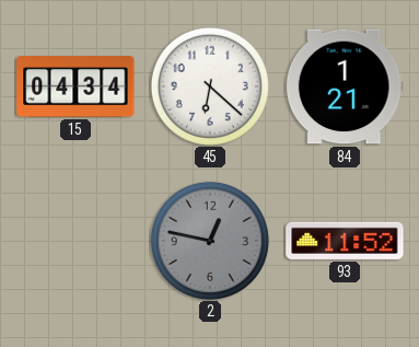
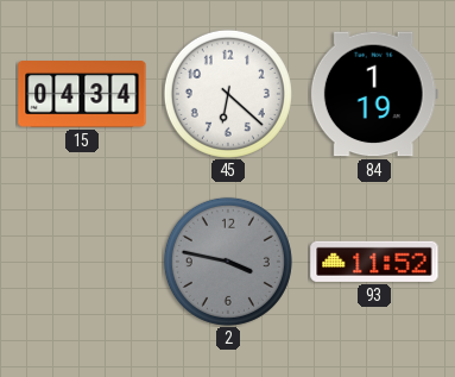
84: 1:21 -> 1:19
2: 12:47 -> 3:47
